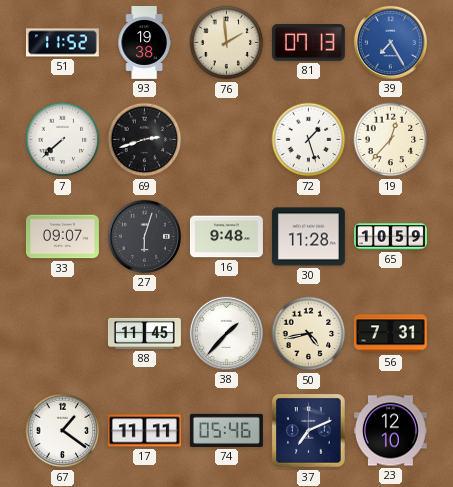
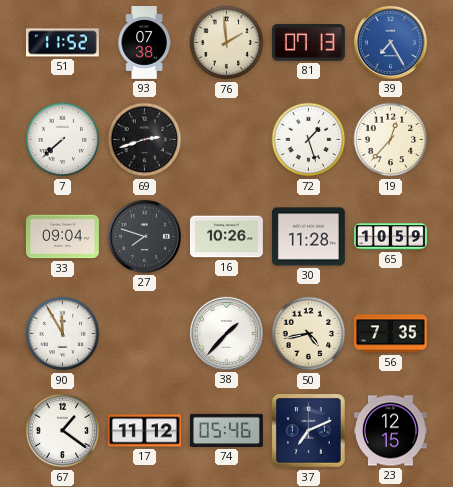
93: 19:38 -> 07:38
33: 09:07 -> 09:04
27: 6:03 -> 7:48
16: 9:48 -> 10:26
90: none -> 11:55
88: 11:45 -> none
56: 7:31 -> 7:35
17: 11:11 -> 11:12
23: 12:10 -> 12:15
